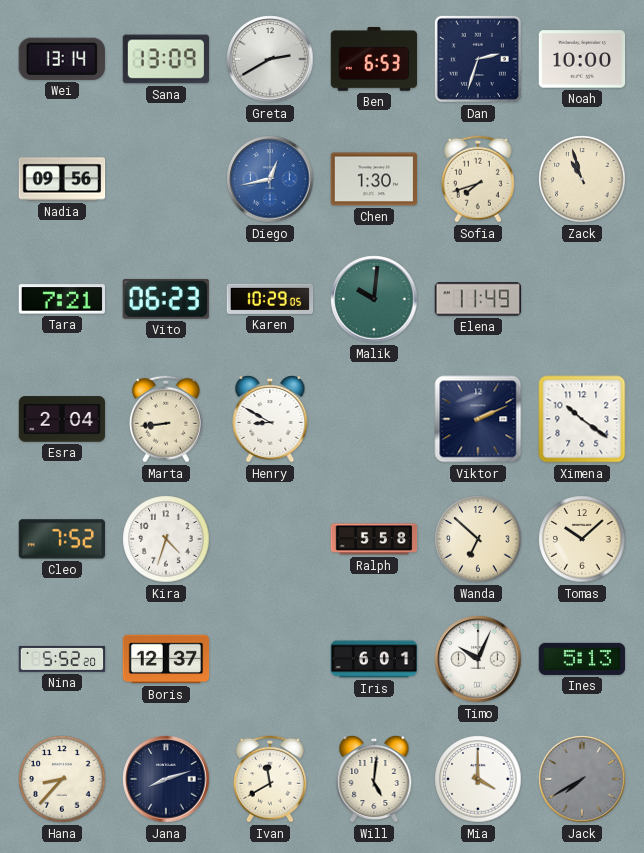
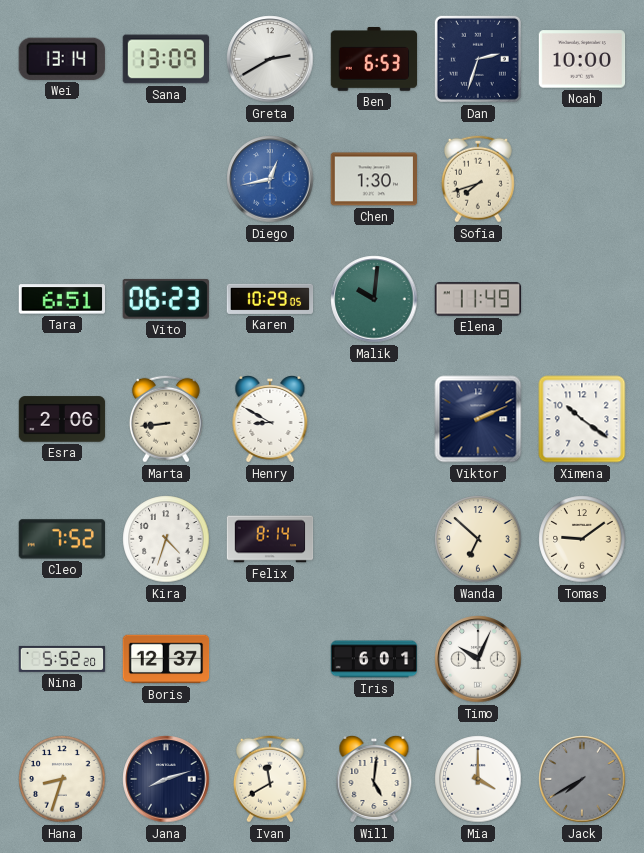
Nadia: 09:56 -> none
Zack: 10:57 -> none
Tara: 7:21 -> 6:51
Esra: 2:04 -> 2:06
Felix: none -> 8:14
Ralph: 5:58 -> none
Tomas: 10:08 -> 9:09
Ines: 5:13 -> none
Hana: 8:37 -> 8:33
